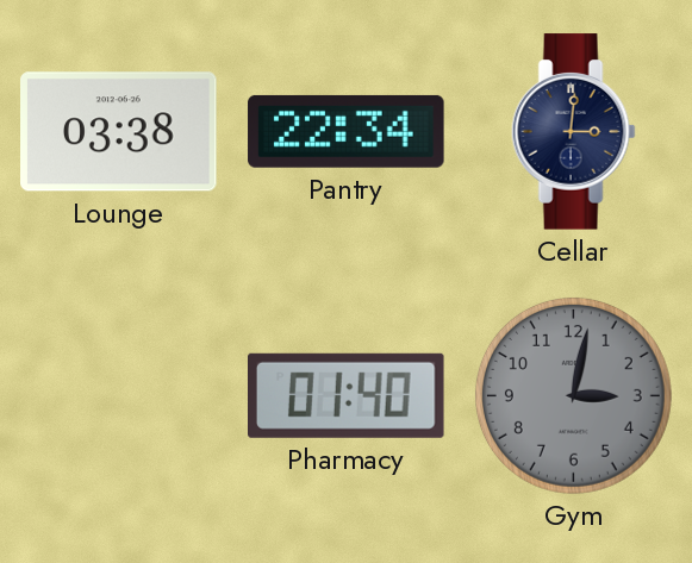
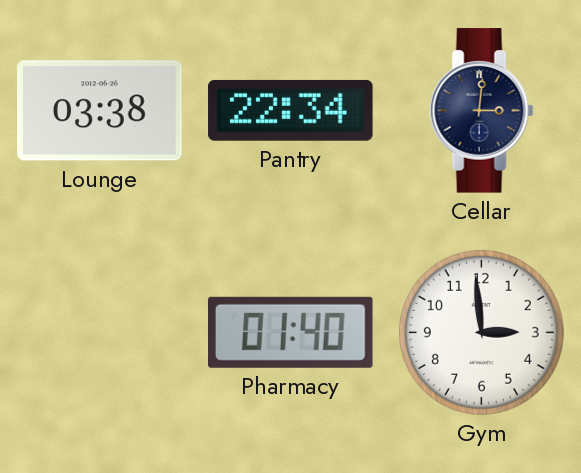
Gym: 3:02 -> 2:59
Gym dial: grey -> white
